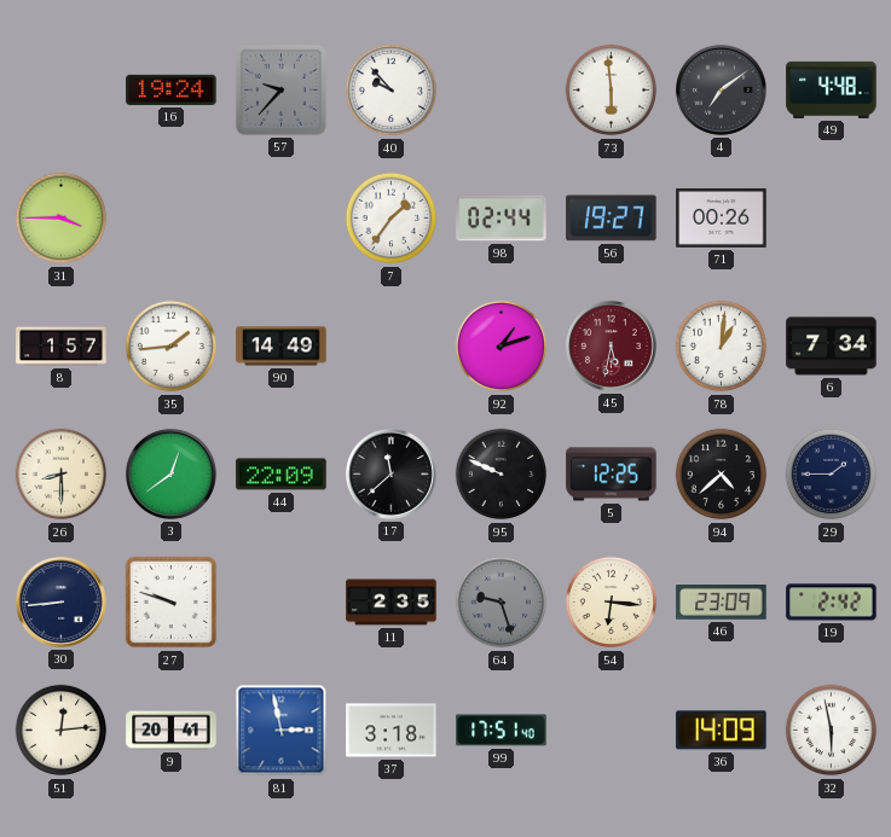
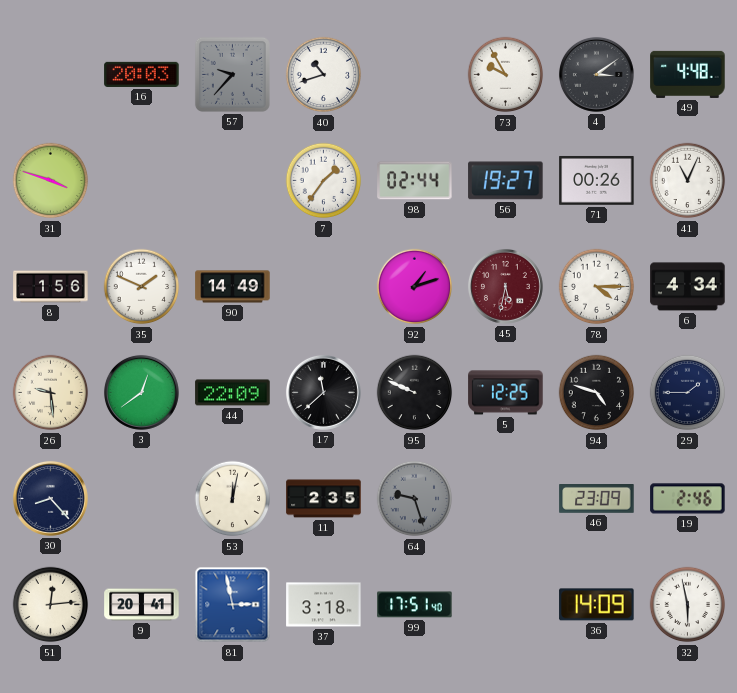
16: 19:24 -> 20:03
40: 9:53 -> 10:42
73: 5:59 -> 9:55
4: 7:09 -> 3:09
31: 3:45 -> 3:48
41: none -> 11:04
8: 1:57 -> 1:56
35: 1:44 -> 1:49
78: 1:01 -> 4:15
6: 7:34 -> 4:34
26: 8:30 -> 9:29
94: 4:38 -> 4:48
30: 8:44 -> 8:23
27: 9:48 -> none
53: none -> 12:02
54: 6:16 -> none
19: 2:42 -> 2:46
